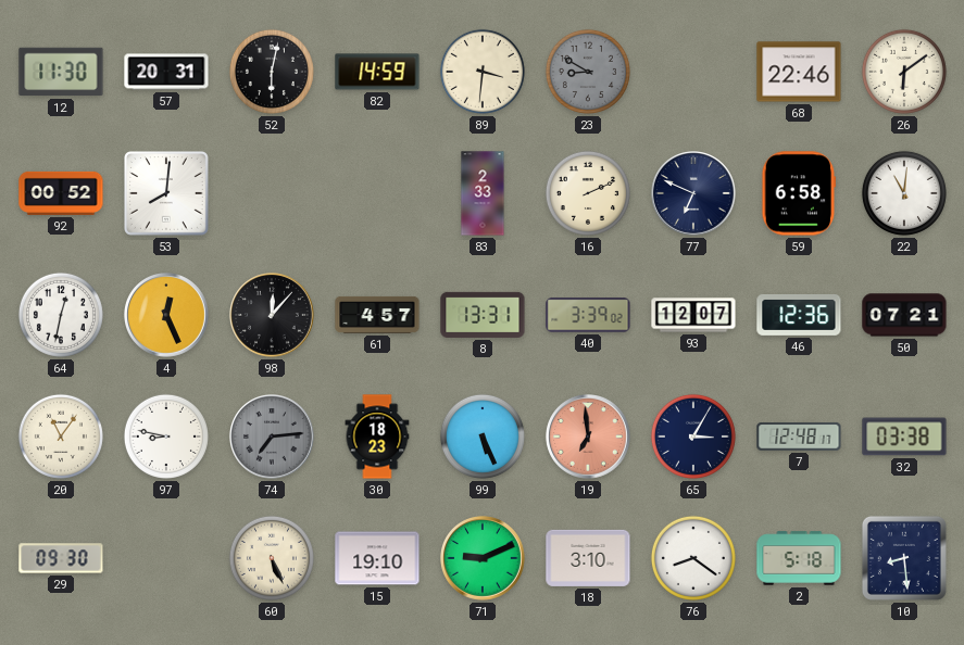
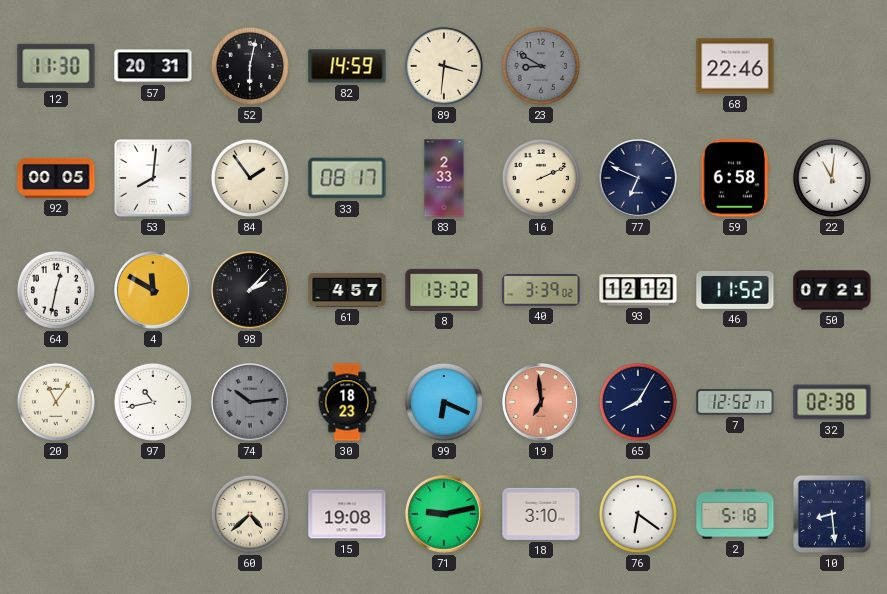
26: 6:09 -> none
92: 00:52 -> 00:05
84: none -> 1:54
33: none -> 08:17
4: 12:26 -> 11:50
98: 12:07 -> 2:07
8: 13:31 -> 13:32
93: 12:07 -> 12:12
46: 12:36 -> 11:52
97: 8:47 -> 10:43
74: 7:14 -> 10:14
99: 5:26 -> 6:19
65: 3:05 -> 8:05
7: 12:48 -> 12:52
32: 03:38 -> 02:38
29: 09:30 -> none
60: 5:26 -> 4:38
15: 19:10 -> 19:08
71: 9:11 -> 9:13
76: 8:21 -> 6:21
